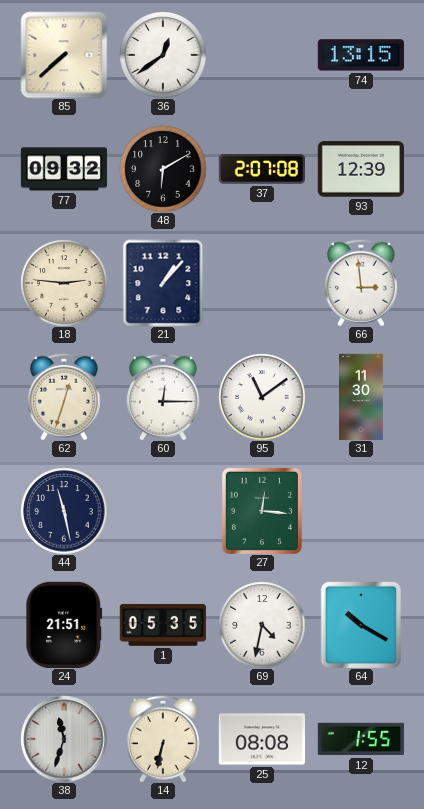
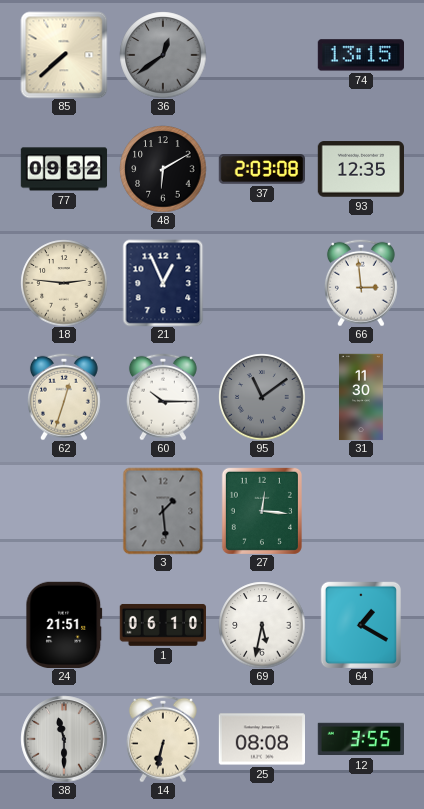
36 dial: white -> grey
37: 2:07 -> 2:03
93: 12:39 -> 12:35
21: 1:07 -> 12:56
60: 12:15 -> 10:15
95 dial: white -> grey
44: 11:28 -> none
3: none -> 1:29
1: 05:35 -> 06:10
69: 4:32 -> 5:32
64: 10:20 -> 1:20
38: 11:33 -> 11:30
12: 1:55 -> 3:55
